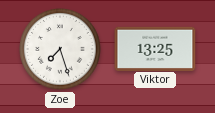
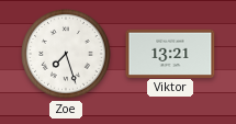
Viktor: 13:25 -> 13:21
